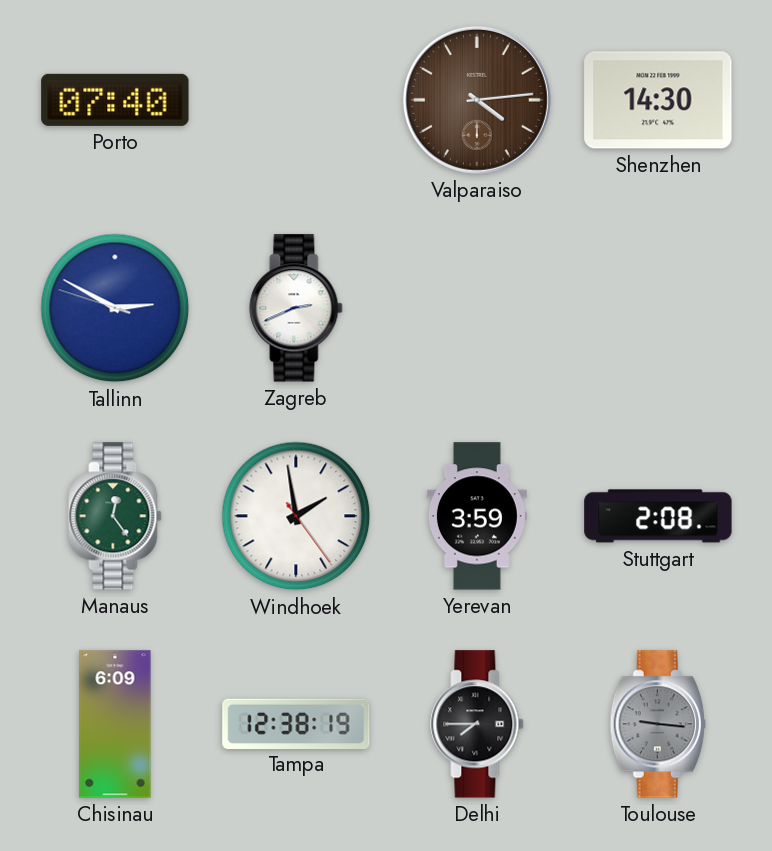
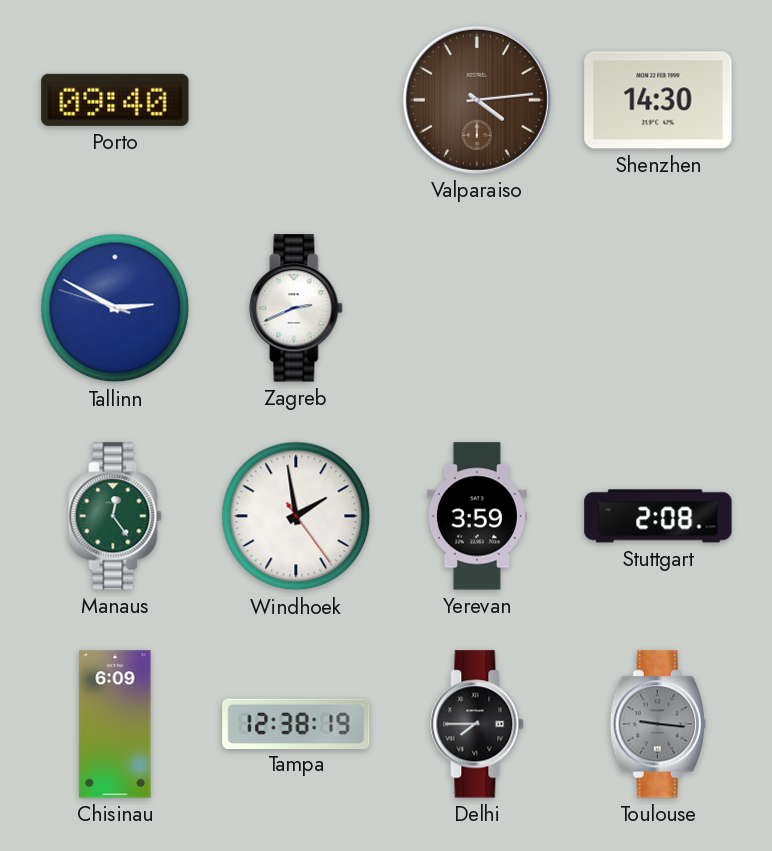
Porto: 07:40 -> 09:40
